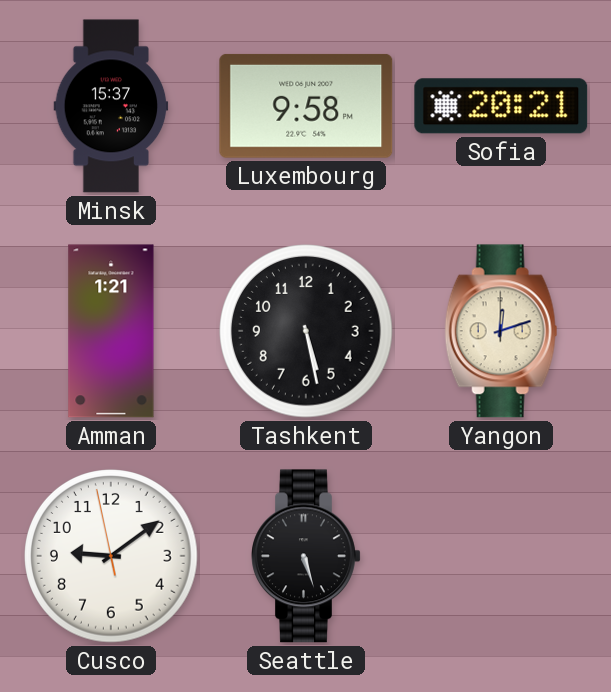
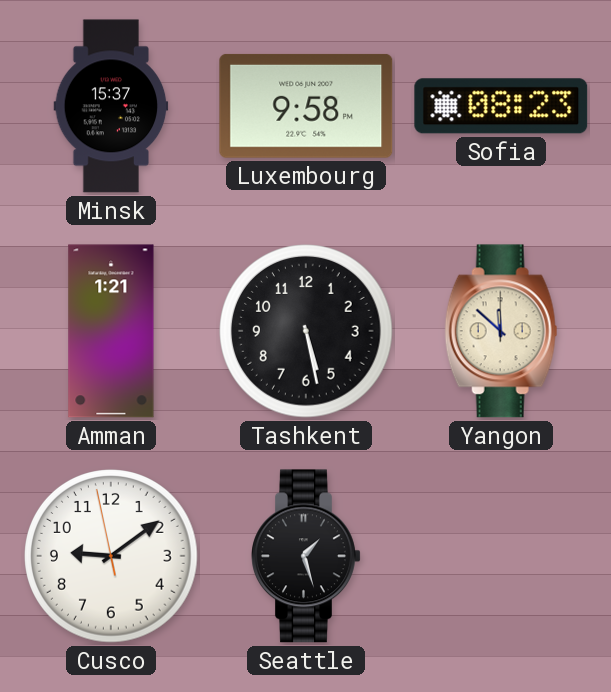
Sofia: 20:21 -> 08:23
Yangon: 12:12 -> 11:52
Seattle: 5:27 -> 1:27
